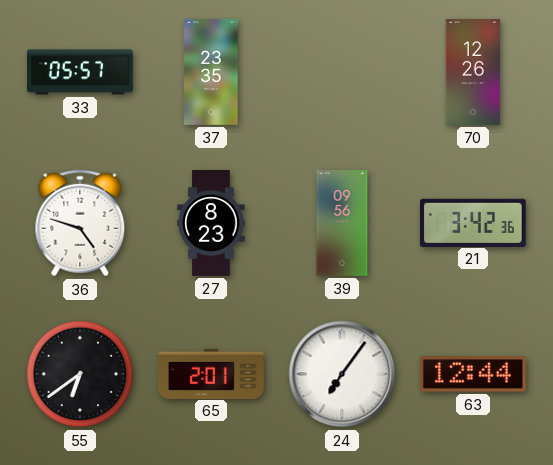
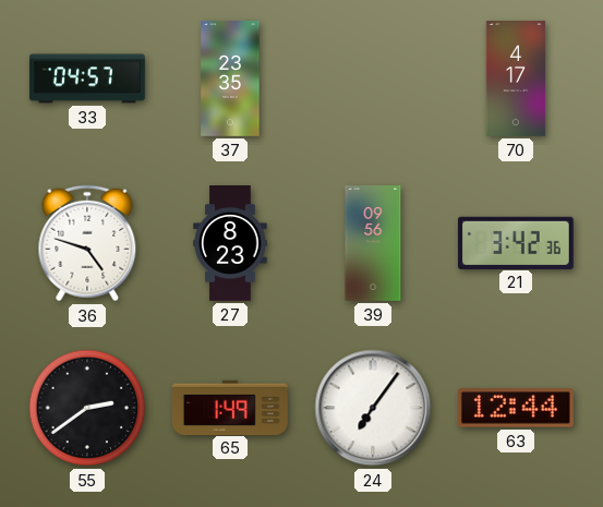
33: 05:57 -> 04:57
70: 12:26 -> 4:17
55: 6:39 -> 2:39
65: 2:01 -> 1:49
